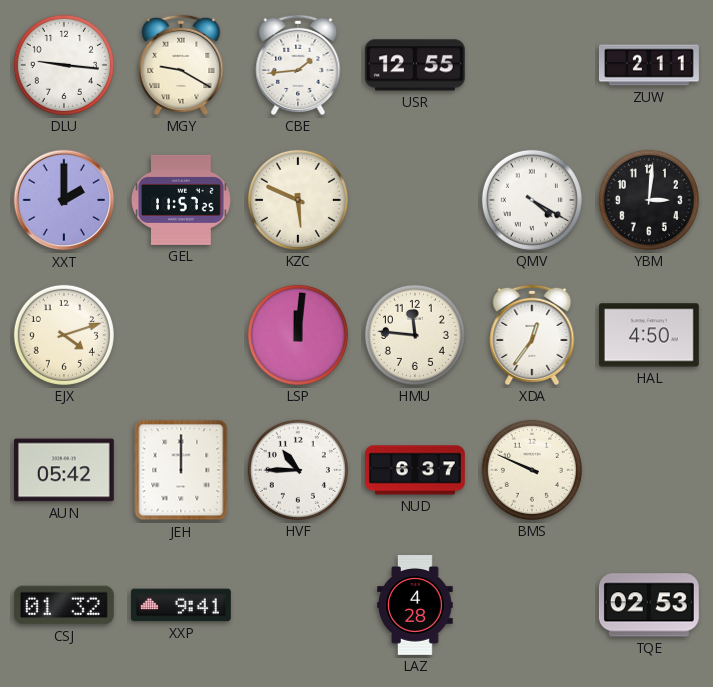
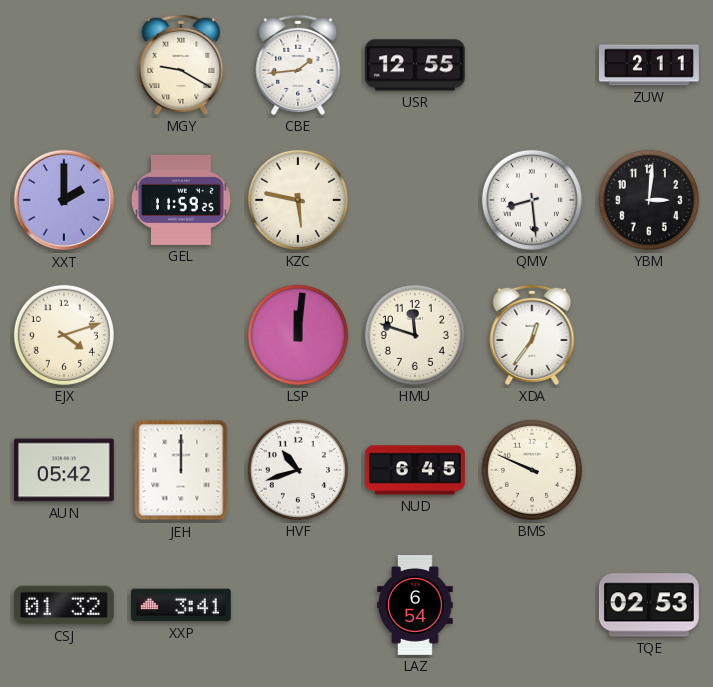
DLU: 9:16 -> none
GEL: 11:57 -> 11:59
KZC: 5:49 -> 5:47
QMV: 4:20 -> 8:29
HMU: 11:46 -> 11:48
HAL: 4:50 -> none
HVF: 10:45 -> 10:42
NUD: 6:37 -> 6:45
XXP: 9:41 -> 3:41
LAZ: 4:28 -> 6:54
